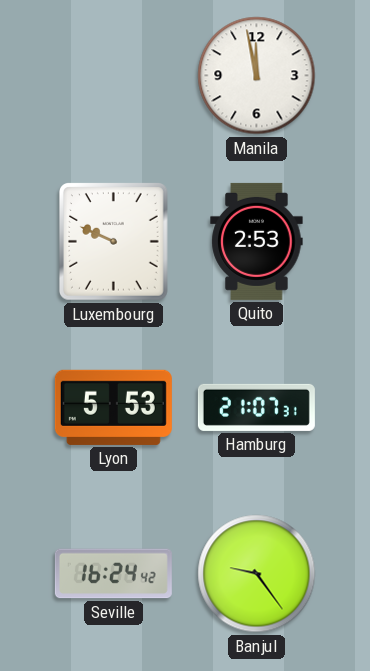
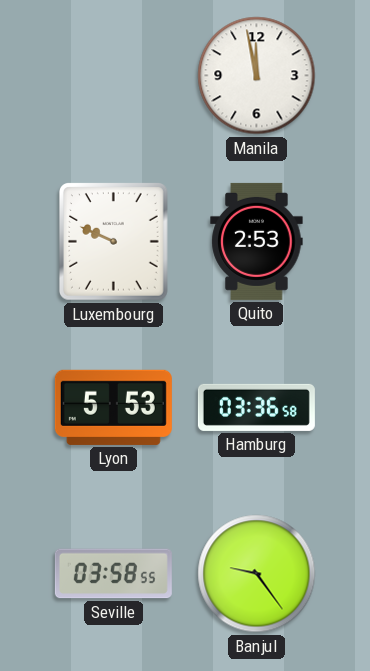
Hamburg: 21:07 -> 03:36
Seville: 16:24 -> 03:58
